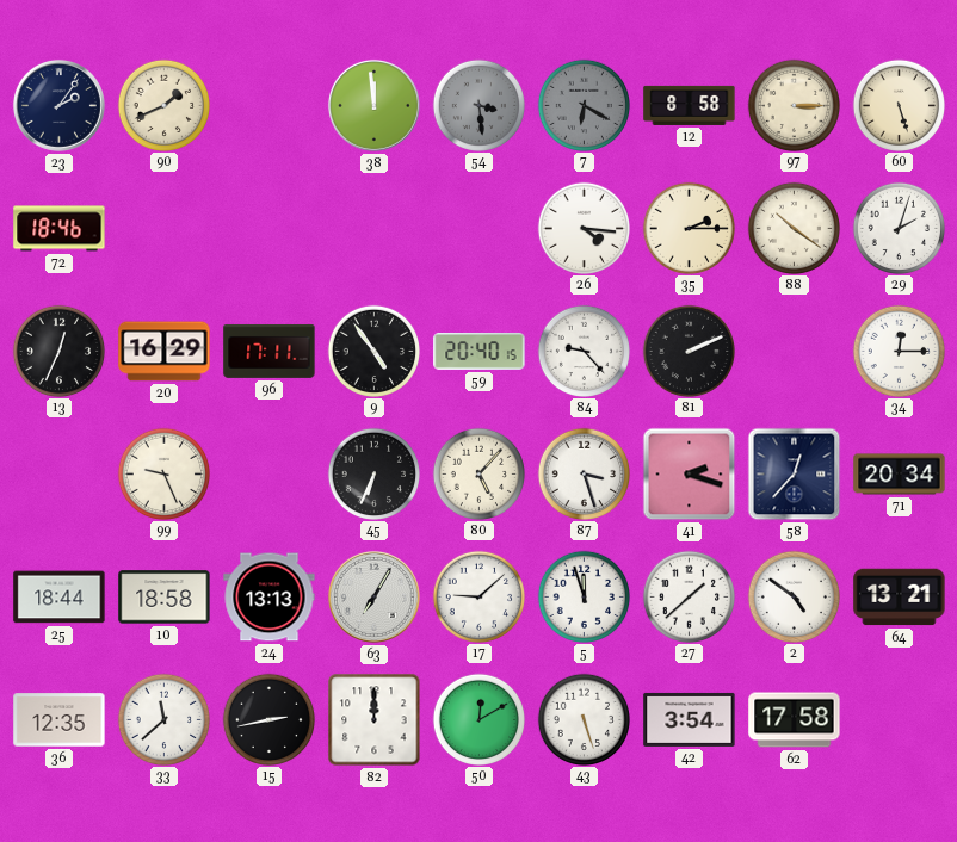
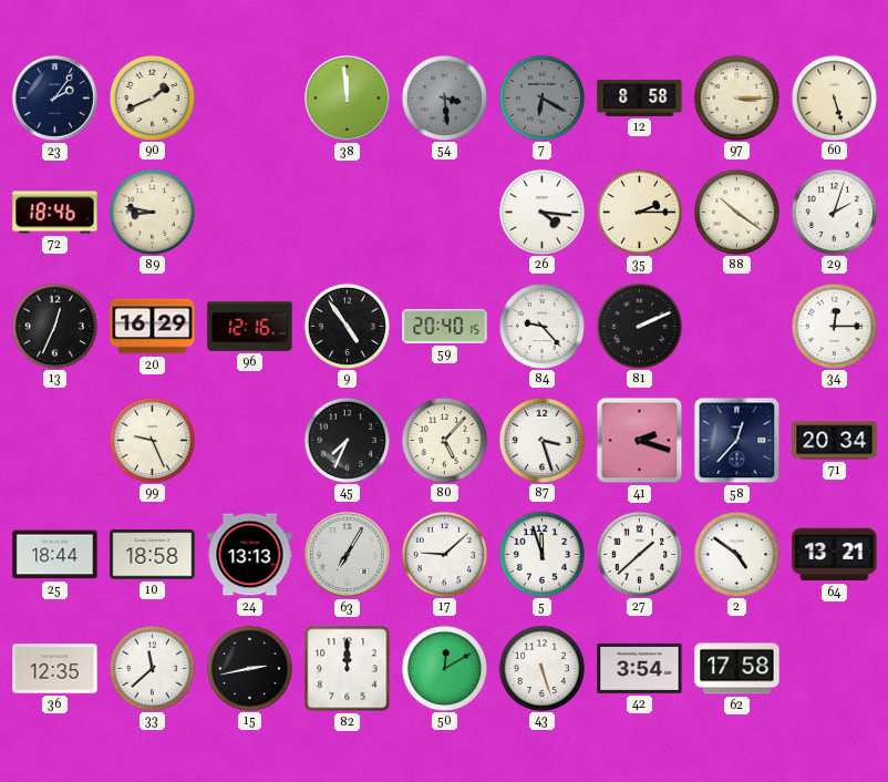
89: none -> 8:47
96: 17:11 -> 12:16
45: 6:34 -> 7:34
